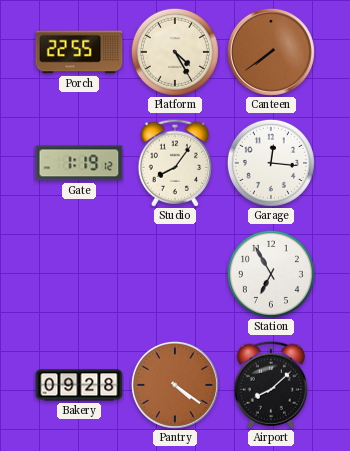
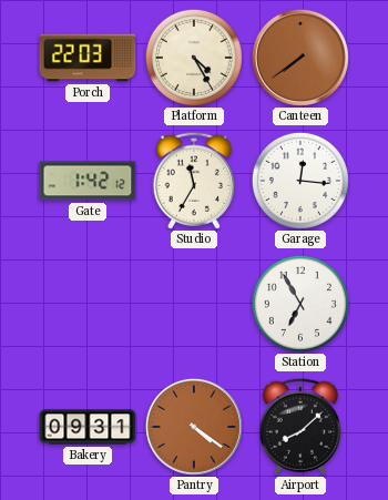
Porch: 22:55 -> 22:03
Gate: 1:19 -> 1:42
Studio: 8:06 -> 11:35
Bakery: 09:28 -> 09:31
